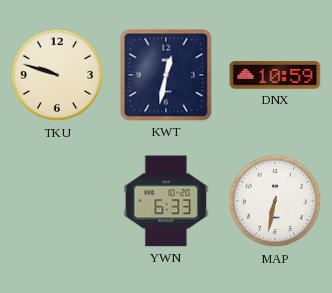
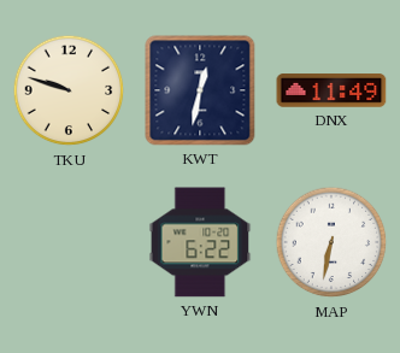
DNX: 10:59 -> 11:49
YWN: 6:33 -> 6:22
